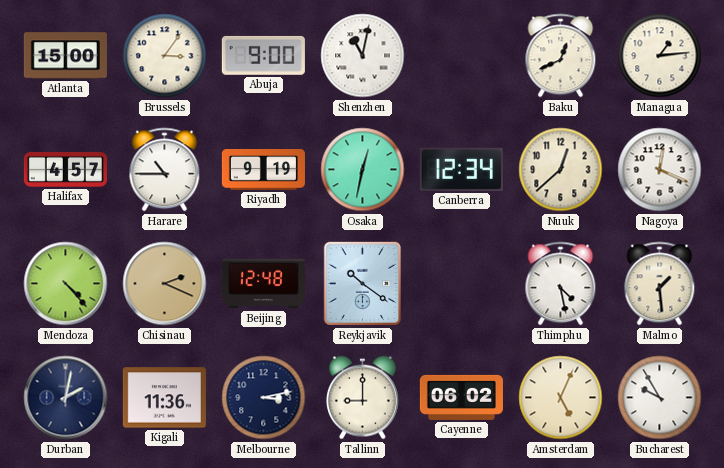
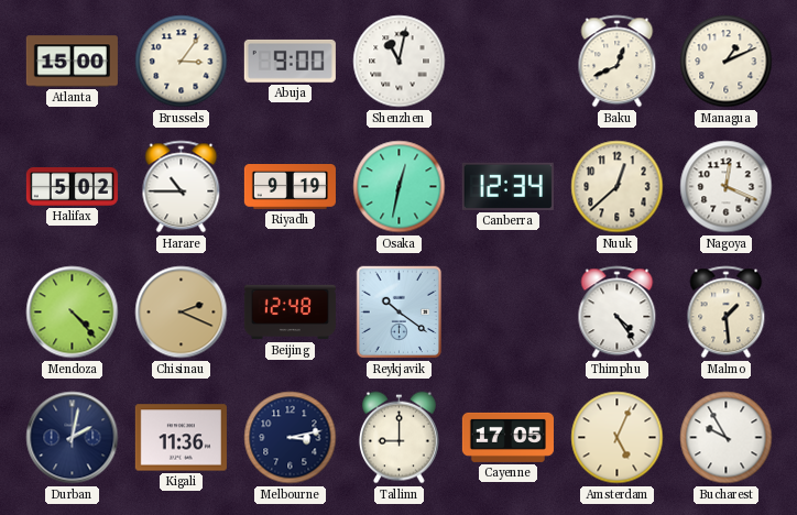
Managua: 1:14 -> 1:11
Halifax: 4:57 -> 5:02
Thimphu: 4:28 -> 4:24
Cayenne: 06:02 -> 17:05
